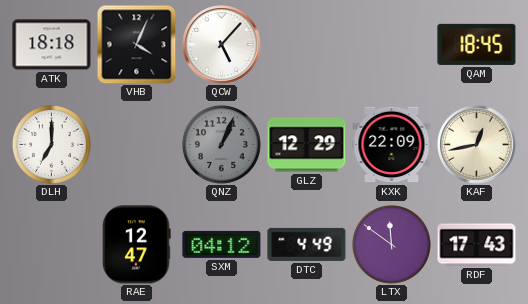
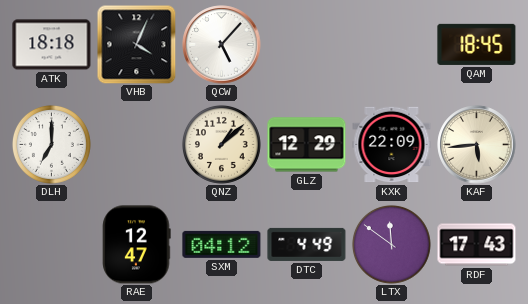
QNZ: 1:04 -> 1:08
QNZ dial: grey -> cream
KAF: 12:43 -> 5:44
